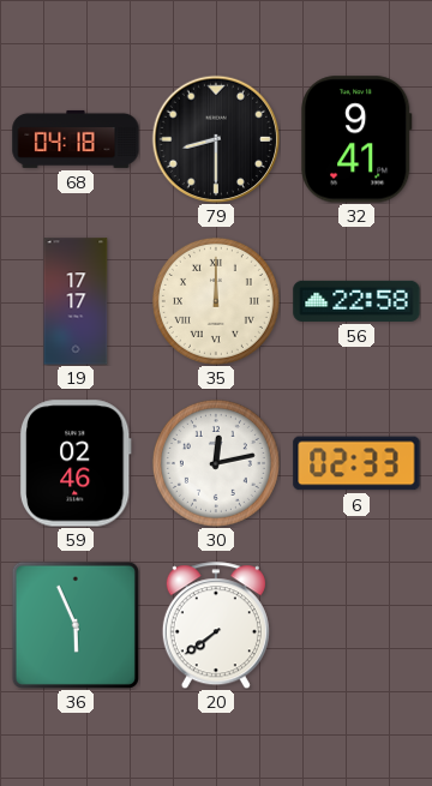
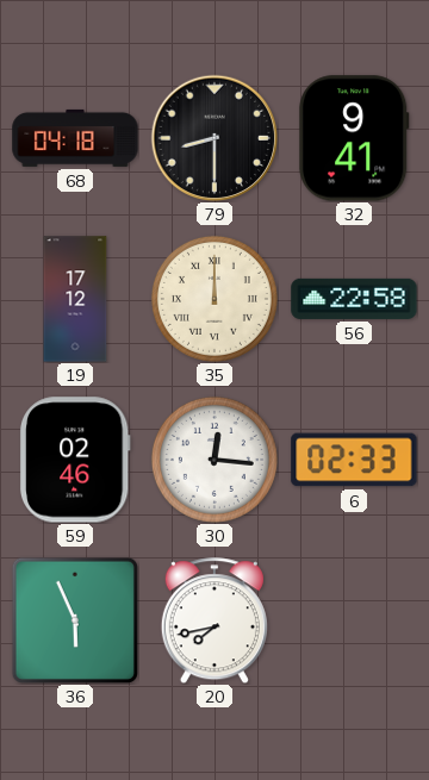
19: 17:17 -> 17:12
30: 12:13 -> 12:16
20: 7:39 -> 7:43
